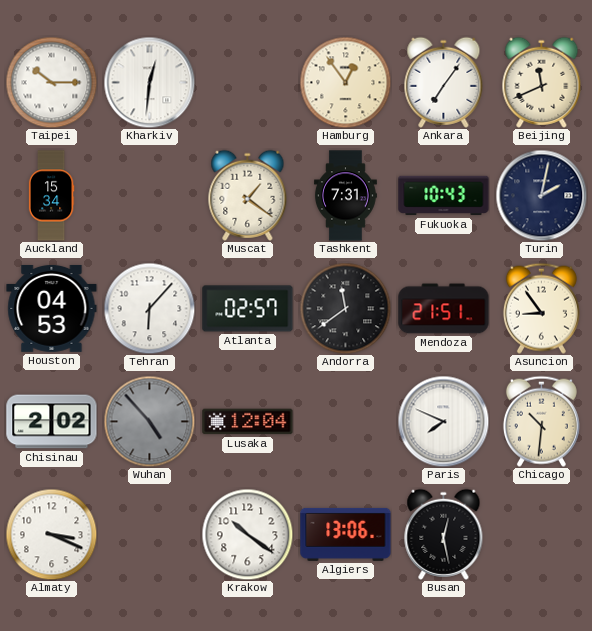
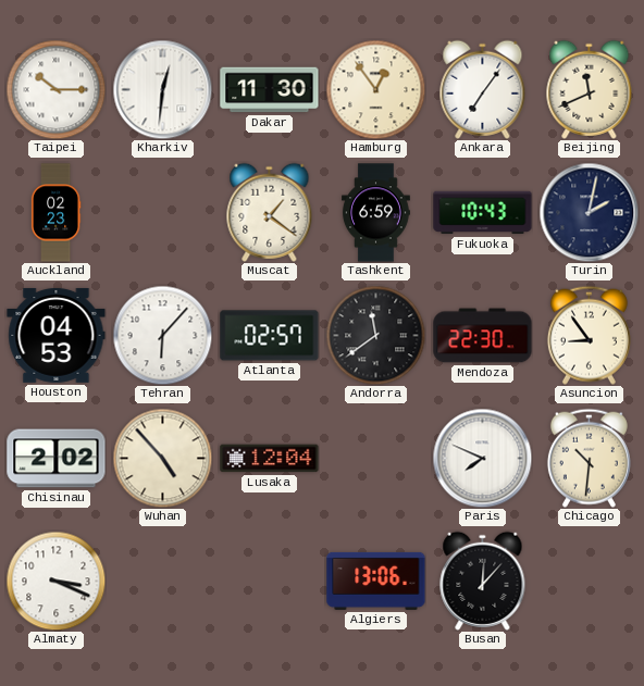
Dakar: none -> 11:30
Auckland: 15:34 -> 02:23
Tashkent: 7:31 -> 6:59
Mendoza: 21:51 -> 22:30
Wuhan dial: grey -> cream
Krakow: 10:21 -> none
Busan: 12:28 -> 12:07
